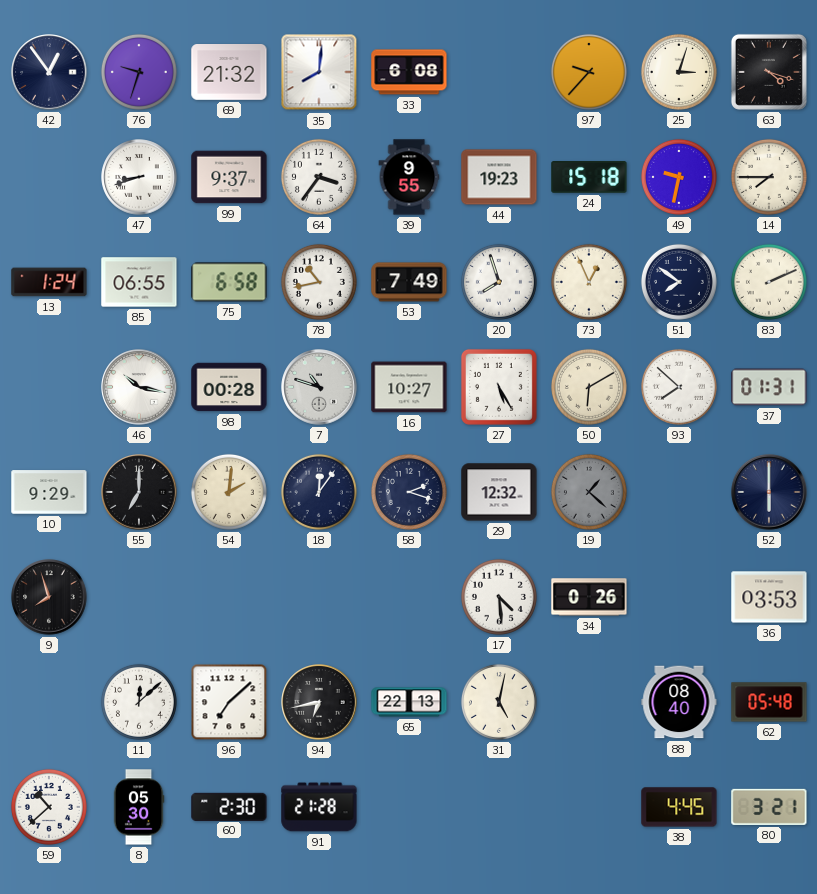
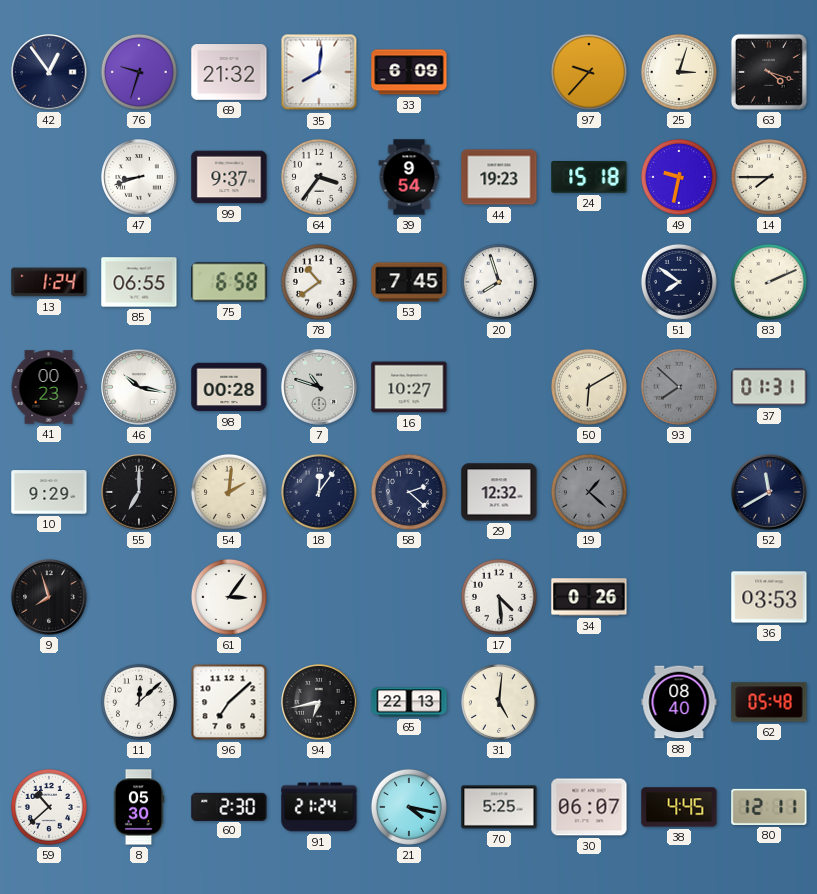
33: 6:08 -> 6:09
39: 9:55 -> 9:54
78: 10:43 -> 10:39
53: 7:49 -> 7:45
73: 12:56 -> none
41: none -> 00:23
27: 5:25 -> none
93 dial: white -> grey
58: 2:18 -> 2:22
52: 6:00 -> 11:40
61: none -> 3:06
31: 5:02 -> 5:01
91: 21:28 -> 21:24
21: none -> 4:17
70: none -> 5:25
30: none -> 06:07
80: 3:21 -> 12:11
